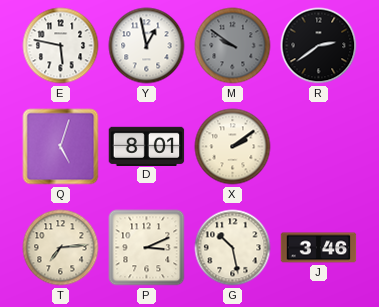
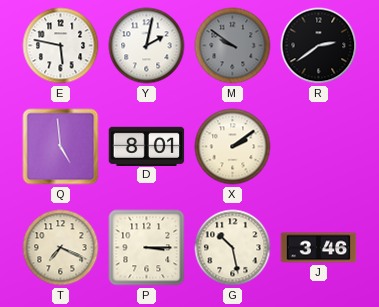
Y: 12:58 -> 2:02
Q: 5:03 -> 4:59
T: 7:14 -> 7:19
P: 3:11 -> 3:15
